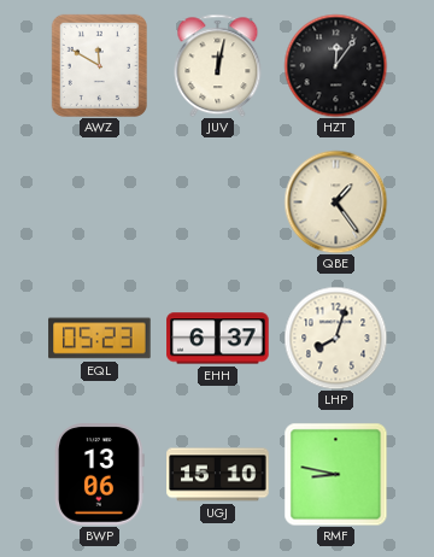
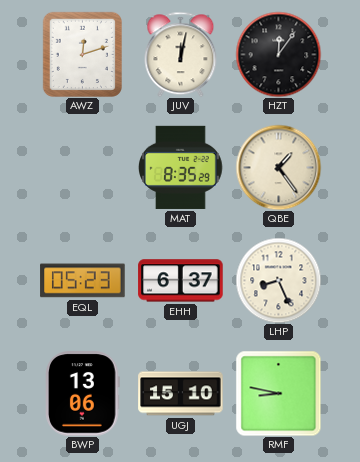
AWZ: 11:50 -> 12:12
MAT: none -> 8:35
LHP: 8:03 -> 8:26
